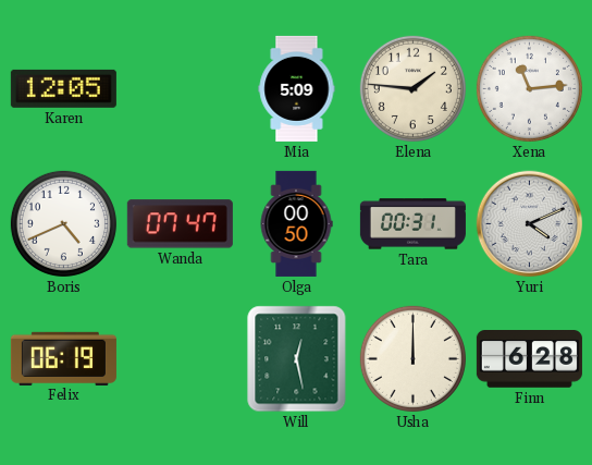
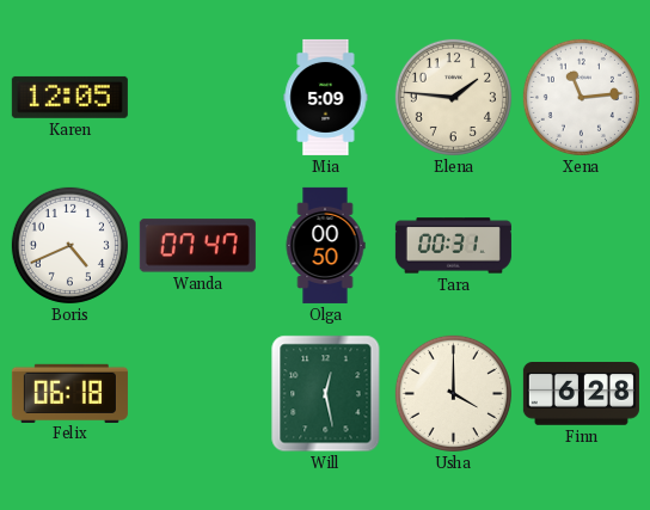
Yuri: 4:11 -> none
Felix: 06:19 -> 06:18
Usha: 12:00 -> 4:00
